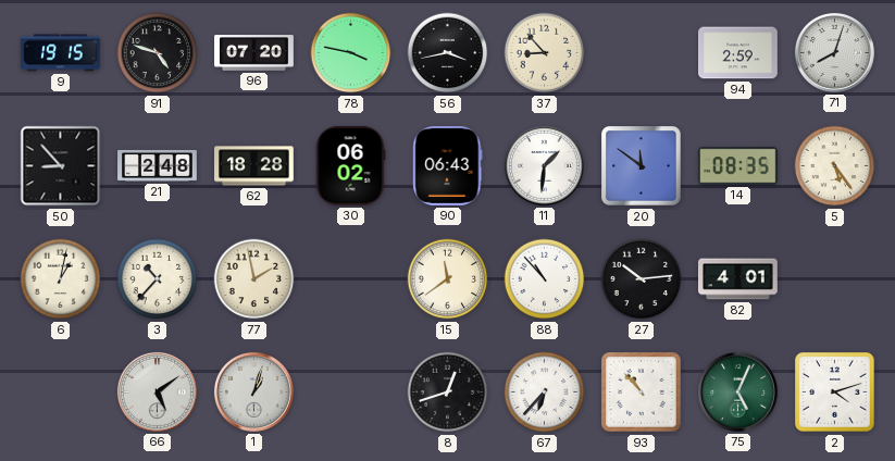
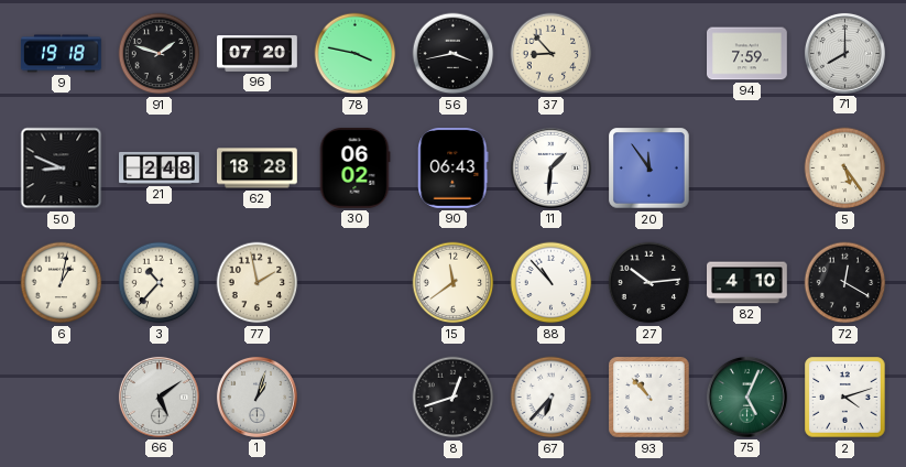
9: 19:15 -> 19:18
91: 4:48 -> 1:48
94: 2:59 -> 7:59
71: 8:03 -> 8:00
50: 8:53 -> 8:49
20: 11:51 -> 11:54
14: 08:35 -> none
82: 4:01 -> 4:10
72: none -> 12:20
